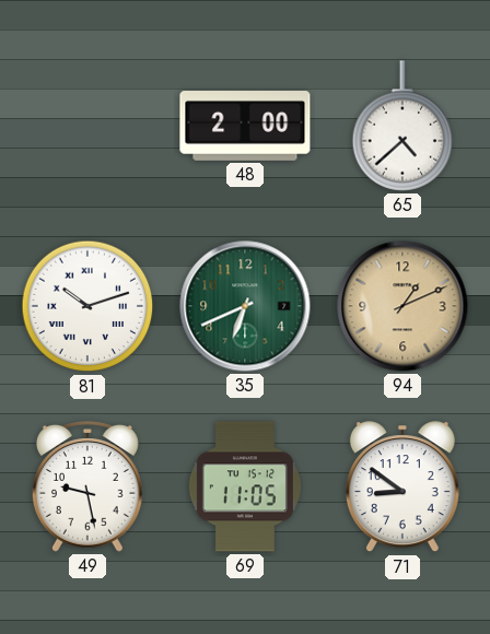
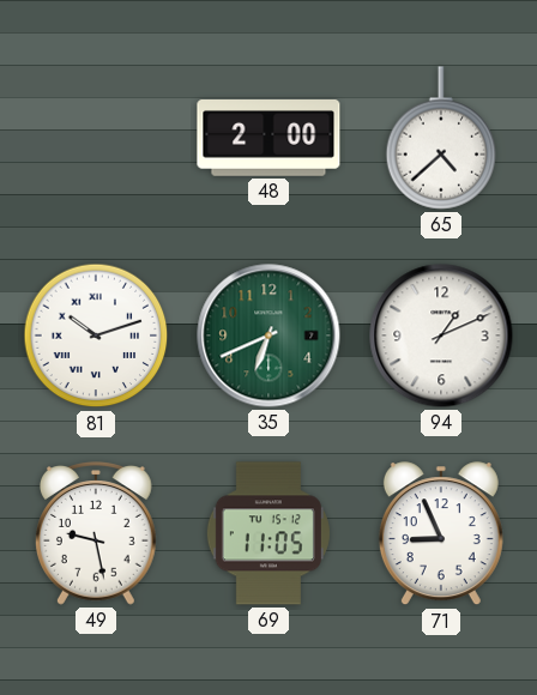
94 dial: champagne -> white
71: 8:51 -> 8:56
